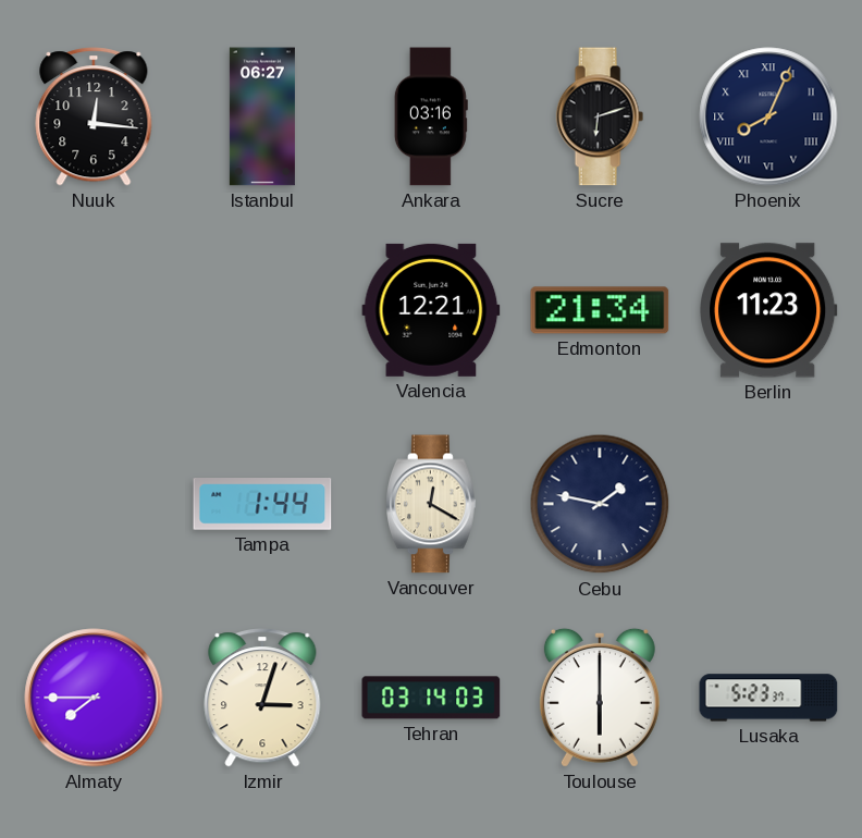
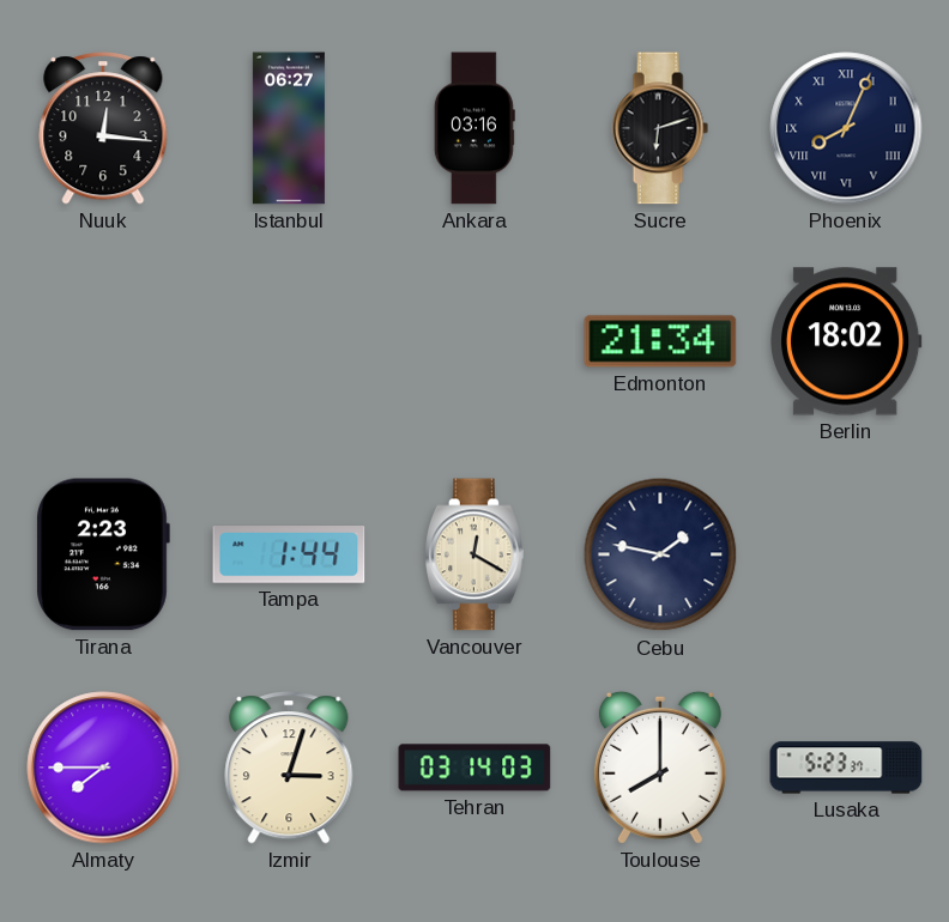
Valencia: 12:21 -> none
Berlin: 11:23 -> 18:02
Tirana: none -> 2:23
Toulouse: 6:00 -> 8:00
